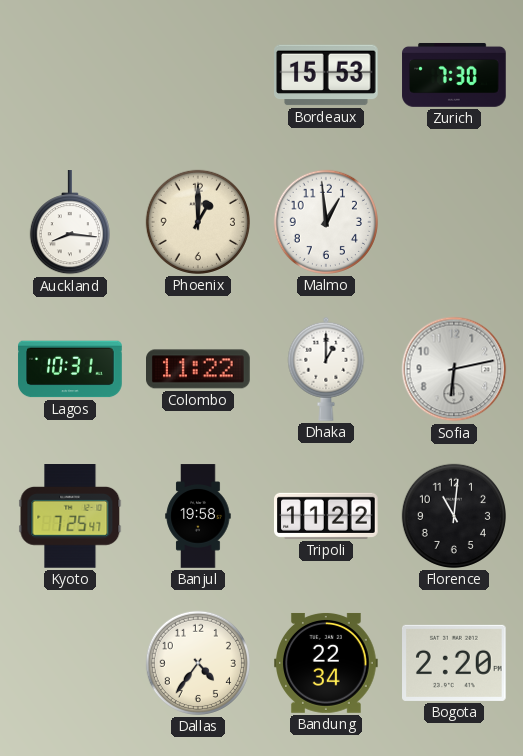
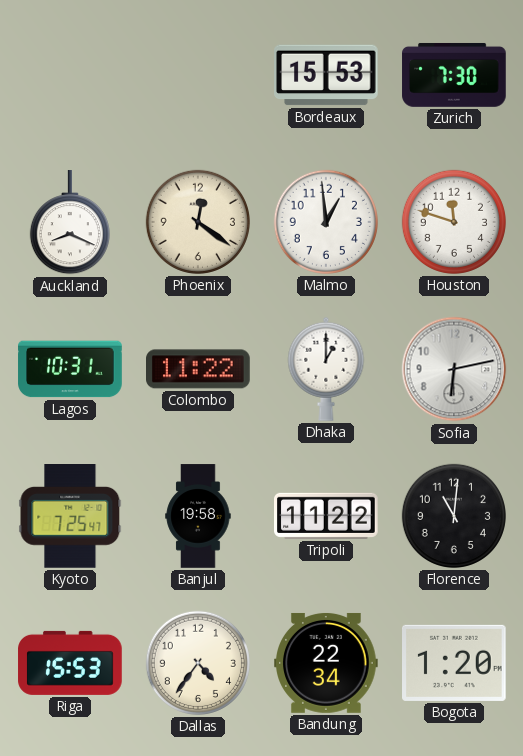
Auckland: 8:16 -> 8:19
Phoenix: 1:00 -> 12:21
Houston: none -> 11:48
Riga: none -> 15:53
Bogota: 2:20 -> 1:20
